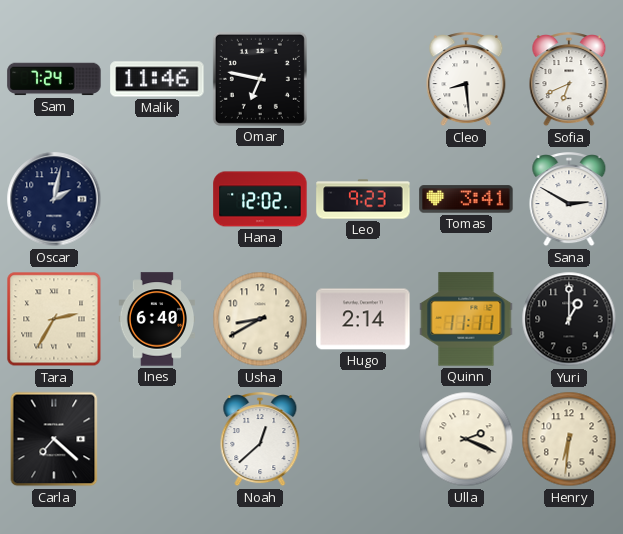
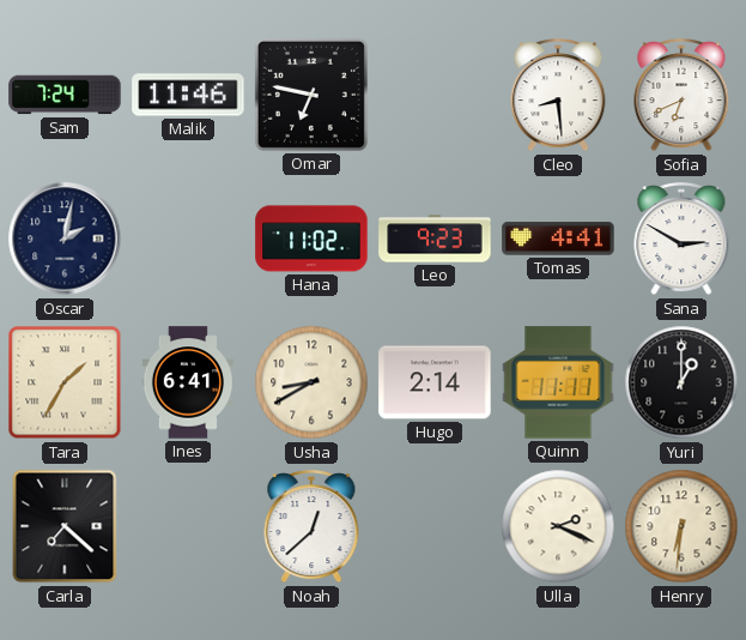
Hana: 12:02 -> 11:02
Tomas: 3:41 -> 4:41
Tara: 2:35 -> 1:35
Ines: 6:40 -> 6:41
